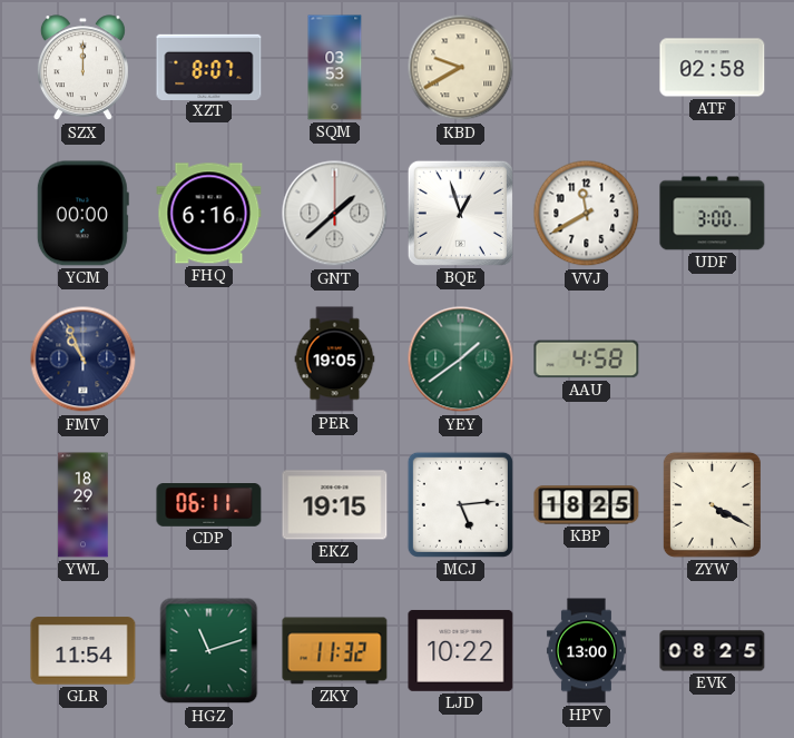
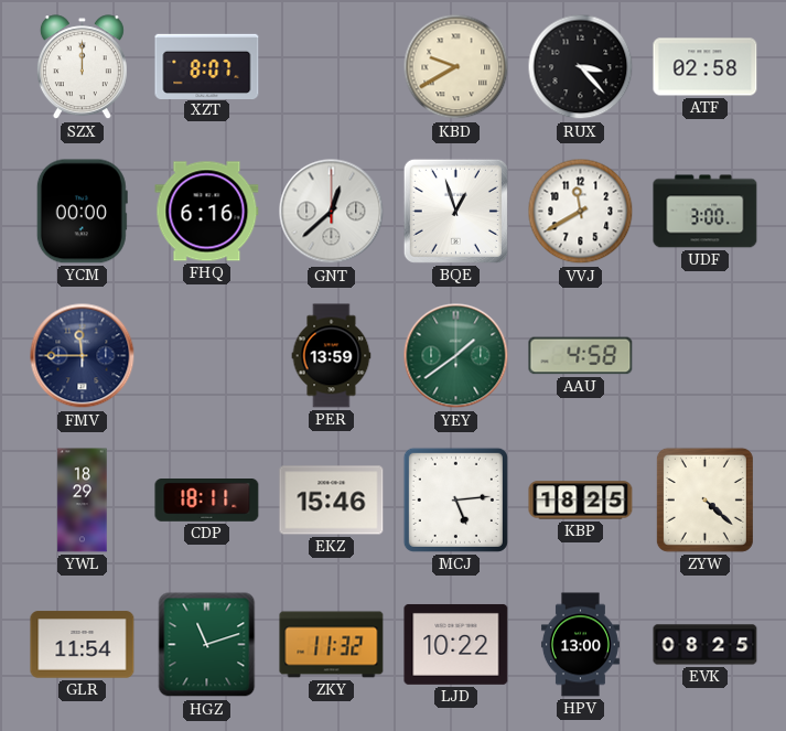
SQM: 03:53 -> none
RUX: none -> 3:23
GNT: 1:38 -> 12:38
FMV: 10:56 -> 11:45
PER: 19:05 -> 13:59
CDP: 06:11 -> 18:11
EKZ: 19:15 -> 15:46
ZYW: 4:20 -> 4:22
